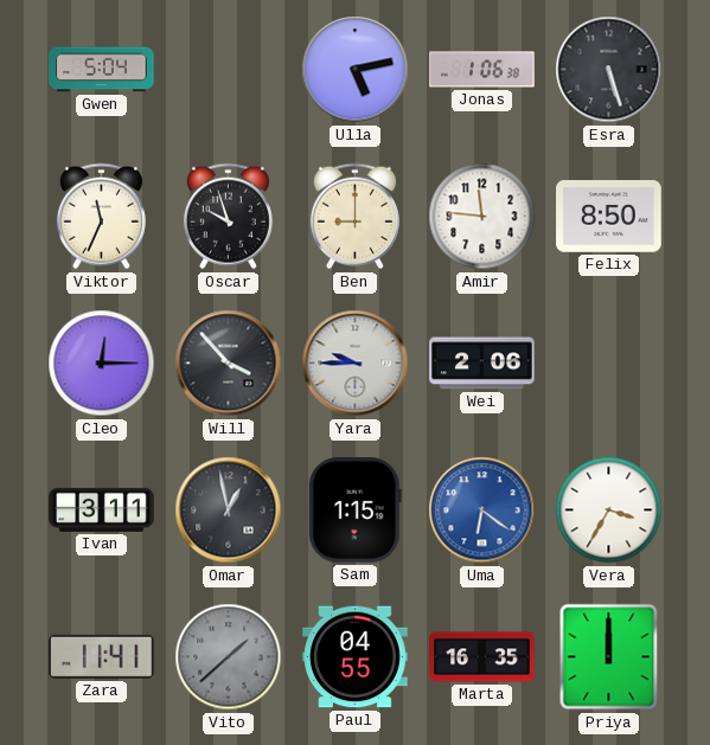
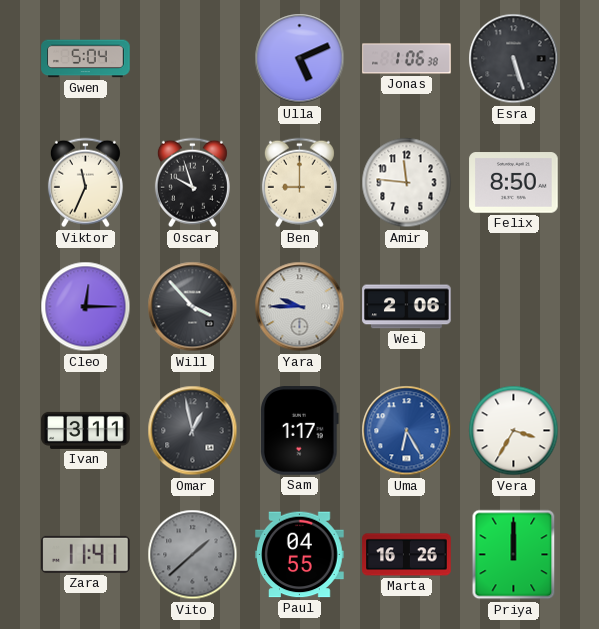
Ulla: 5:13 -> 5:11
Sam: 1:15 -> 1:17
Uma: 6:21 -> 6:25
Marta: 16:35 -> 16:26
